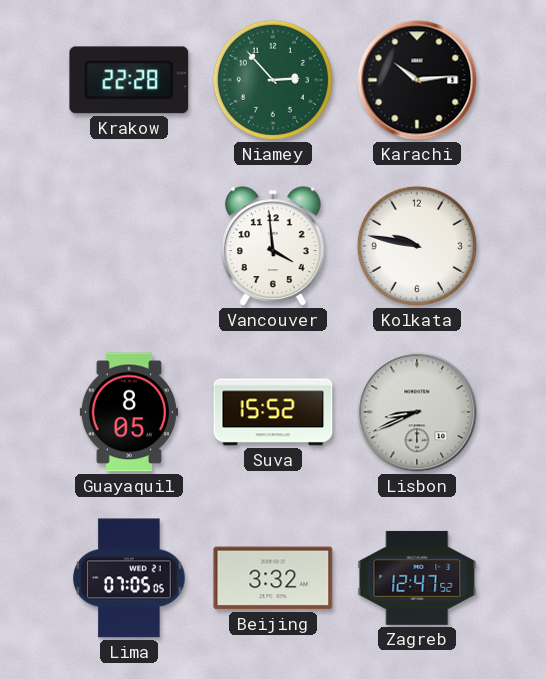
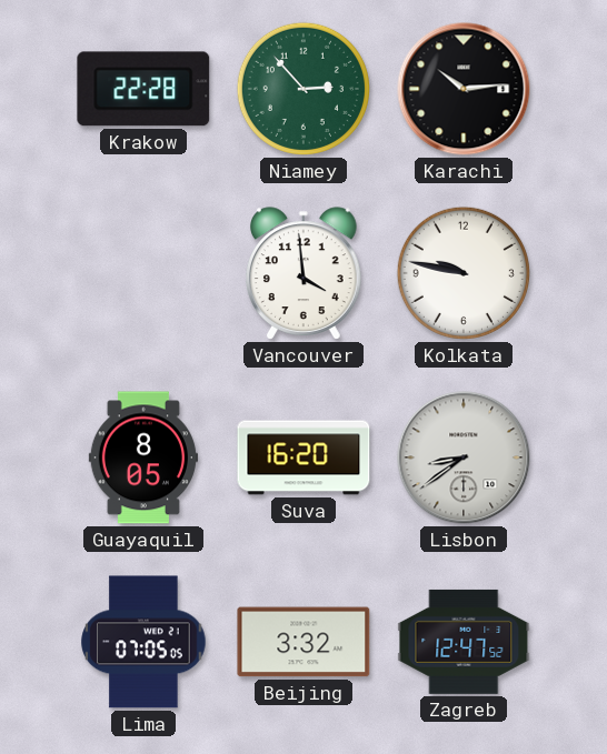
Suva: 15:52 -> 16:20
Lisbon: 8:41 -> 8:39
